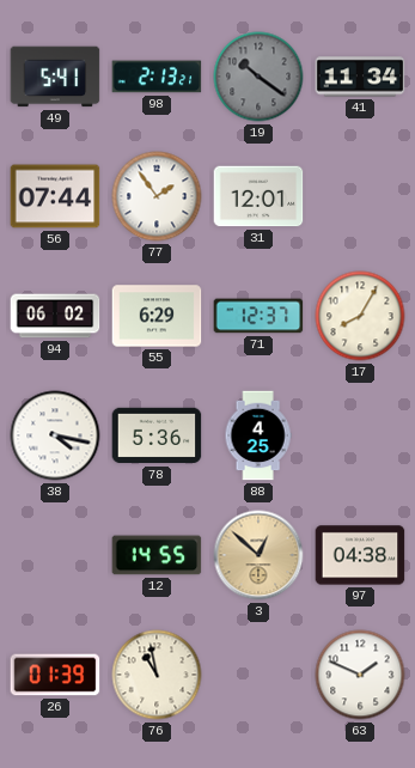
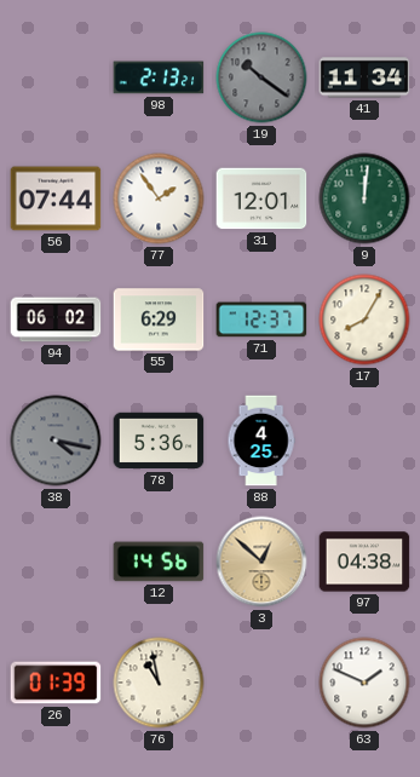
49: 5:41 -> none
9: none -> 12:01
38 dial: white -> grey
12: 14:55 -> 14:56
